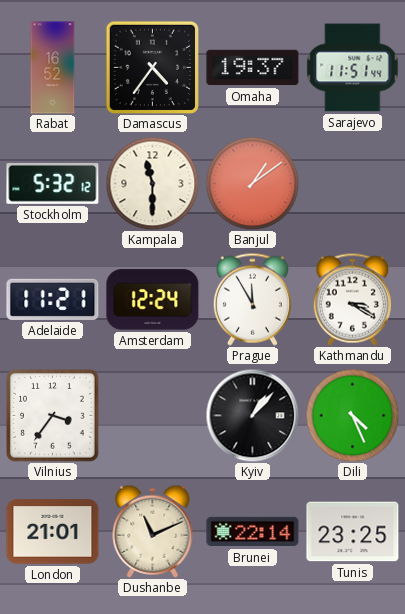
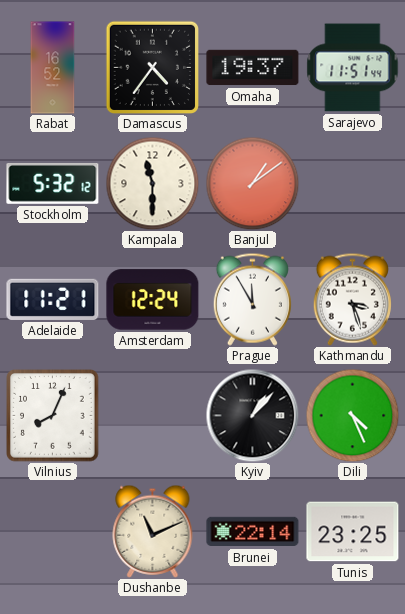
Kathmandu: 3:20 -> 3:27
Vilnius: 3:36 -> 8:04
London: 21:01 -> none
